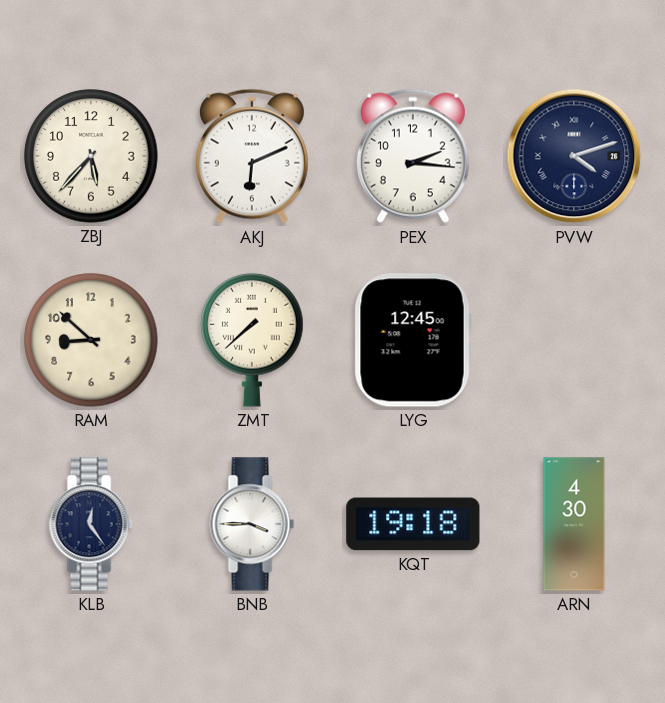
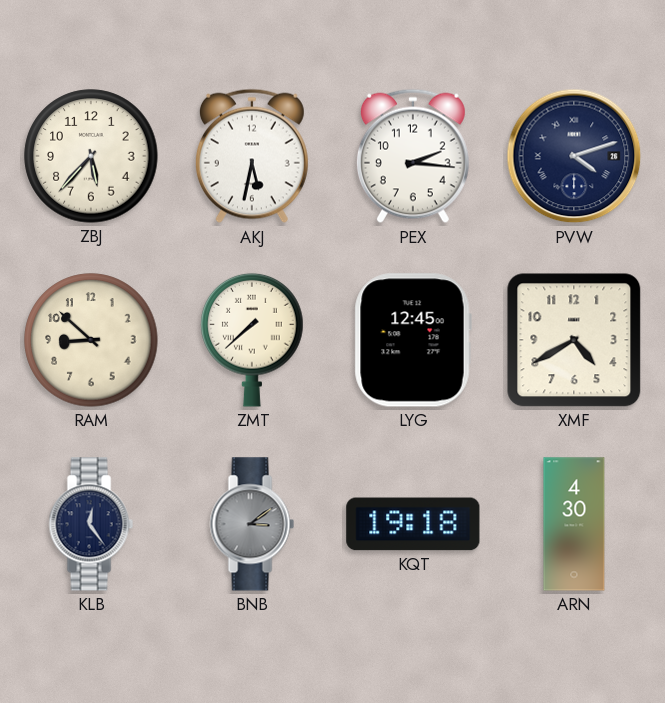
AKJ: 6:11 -> 5:32
XMF: none -> 4:40
BNB: 3:45 -> 3:09
BNB dial: white -> grey
